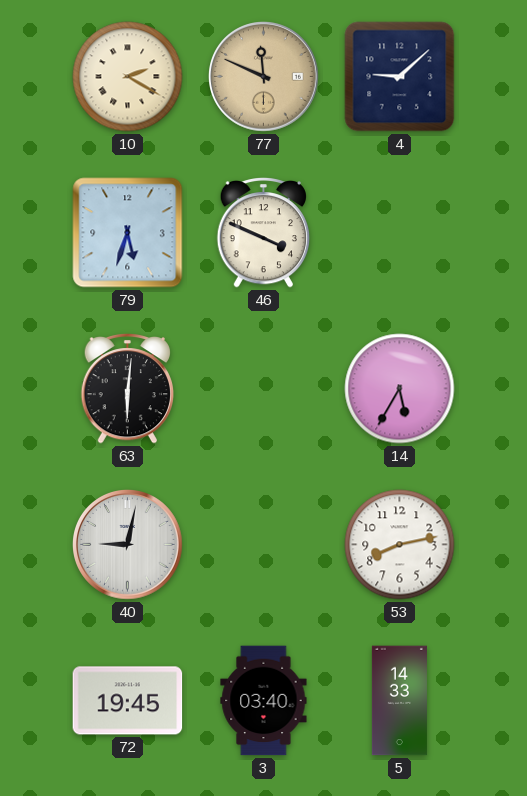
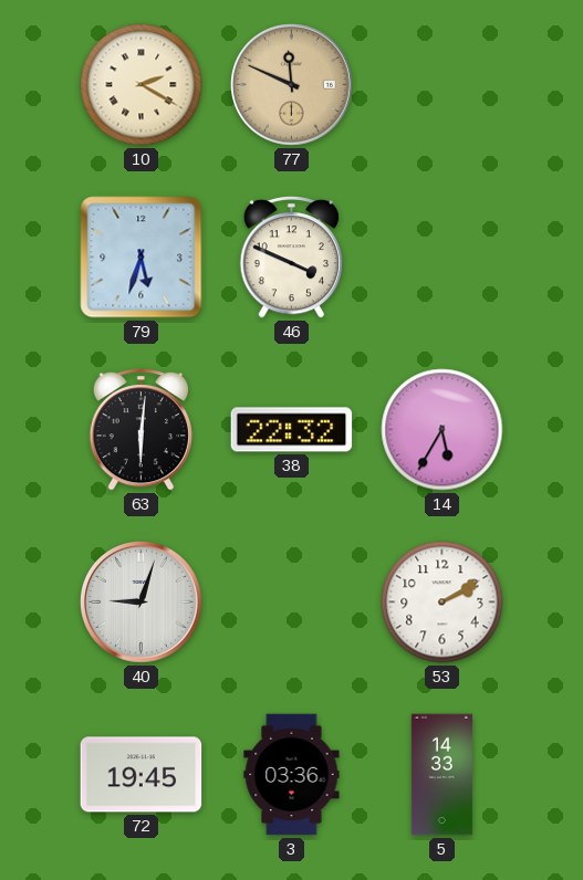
4: 9:08 -> none
38: none -> 22:32
40: 9:02 -> 9:03
53: 8:13 -> 2:10
3: 03:40 -> 03:36
